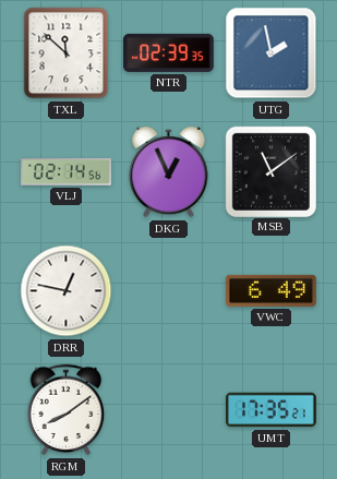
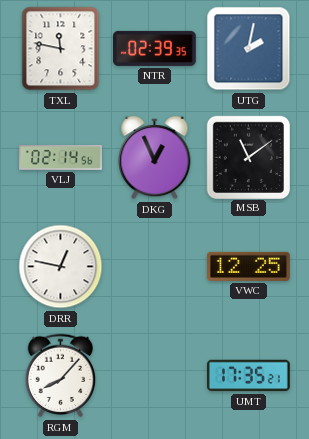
TXL: 11:52 -> 11:47
UTG: 1:58 -> 2:02
VWC: 6:49 -> 12:25
RGM: 8:09 -> 8:07
